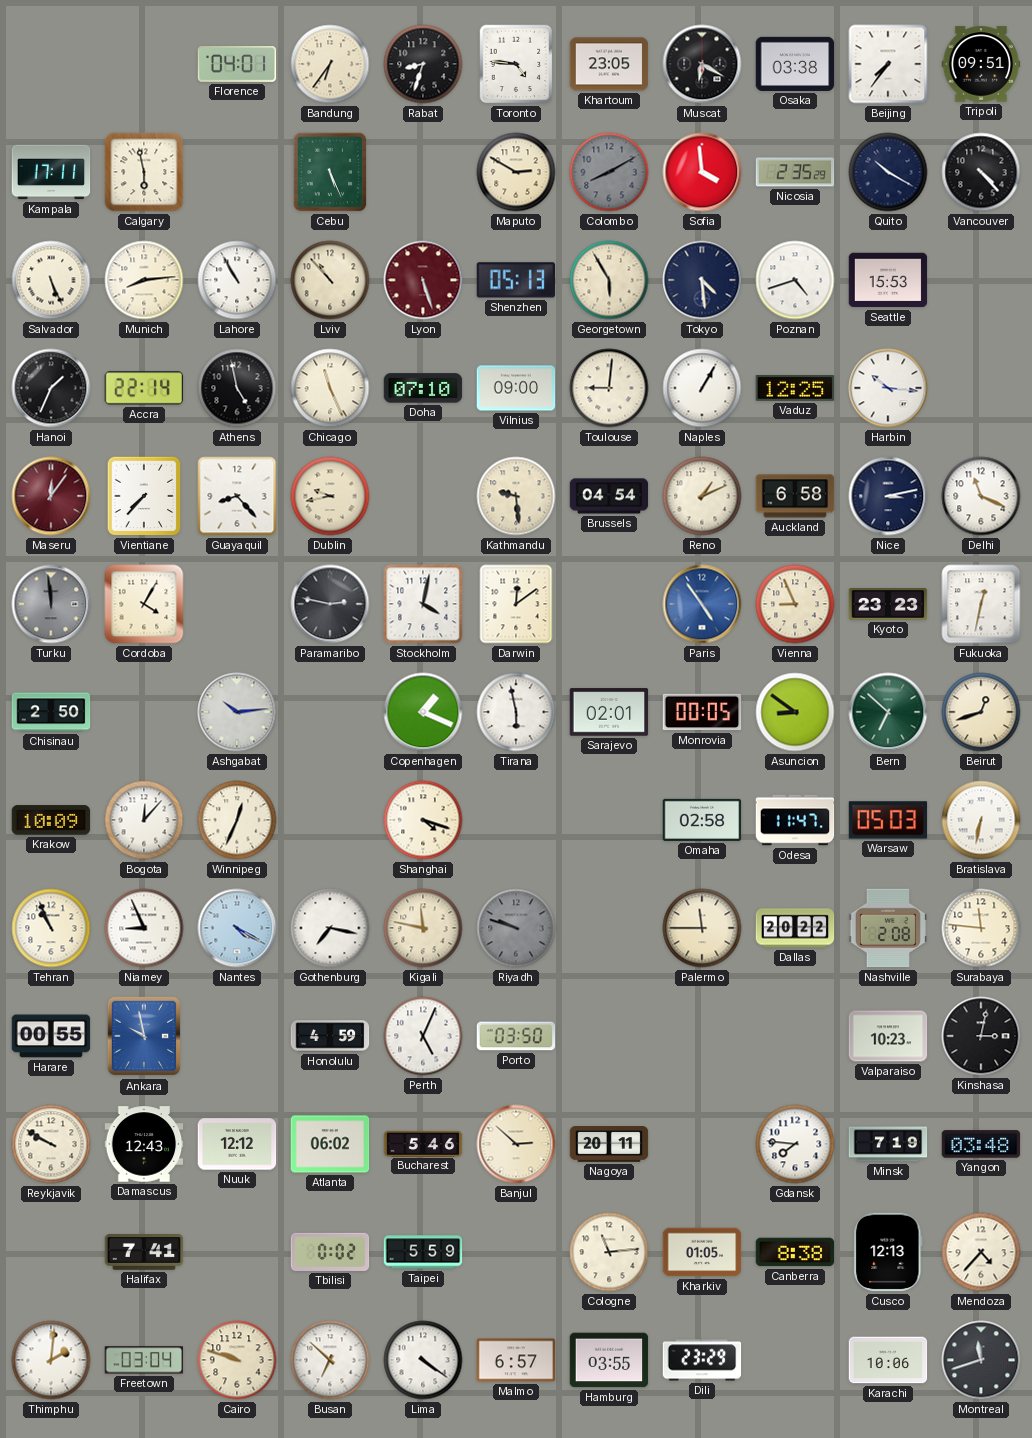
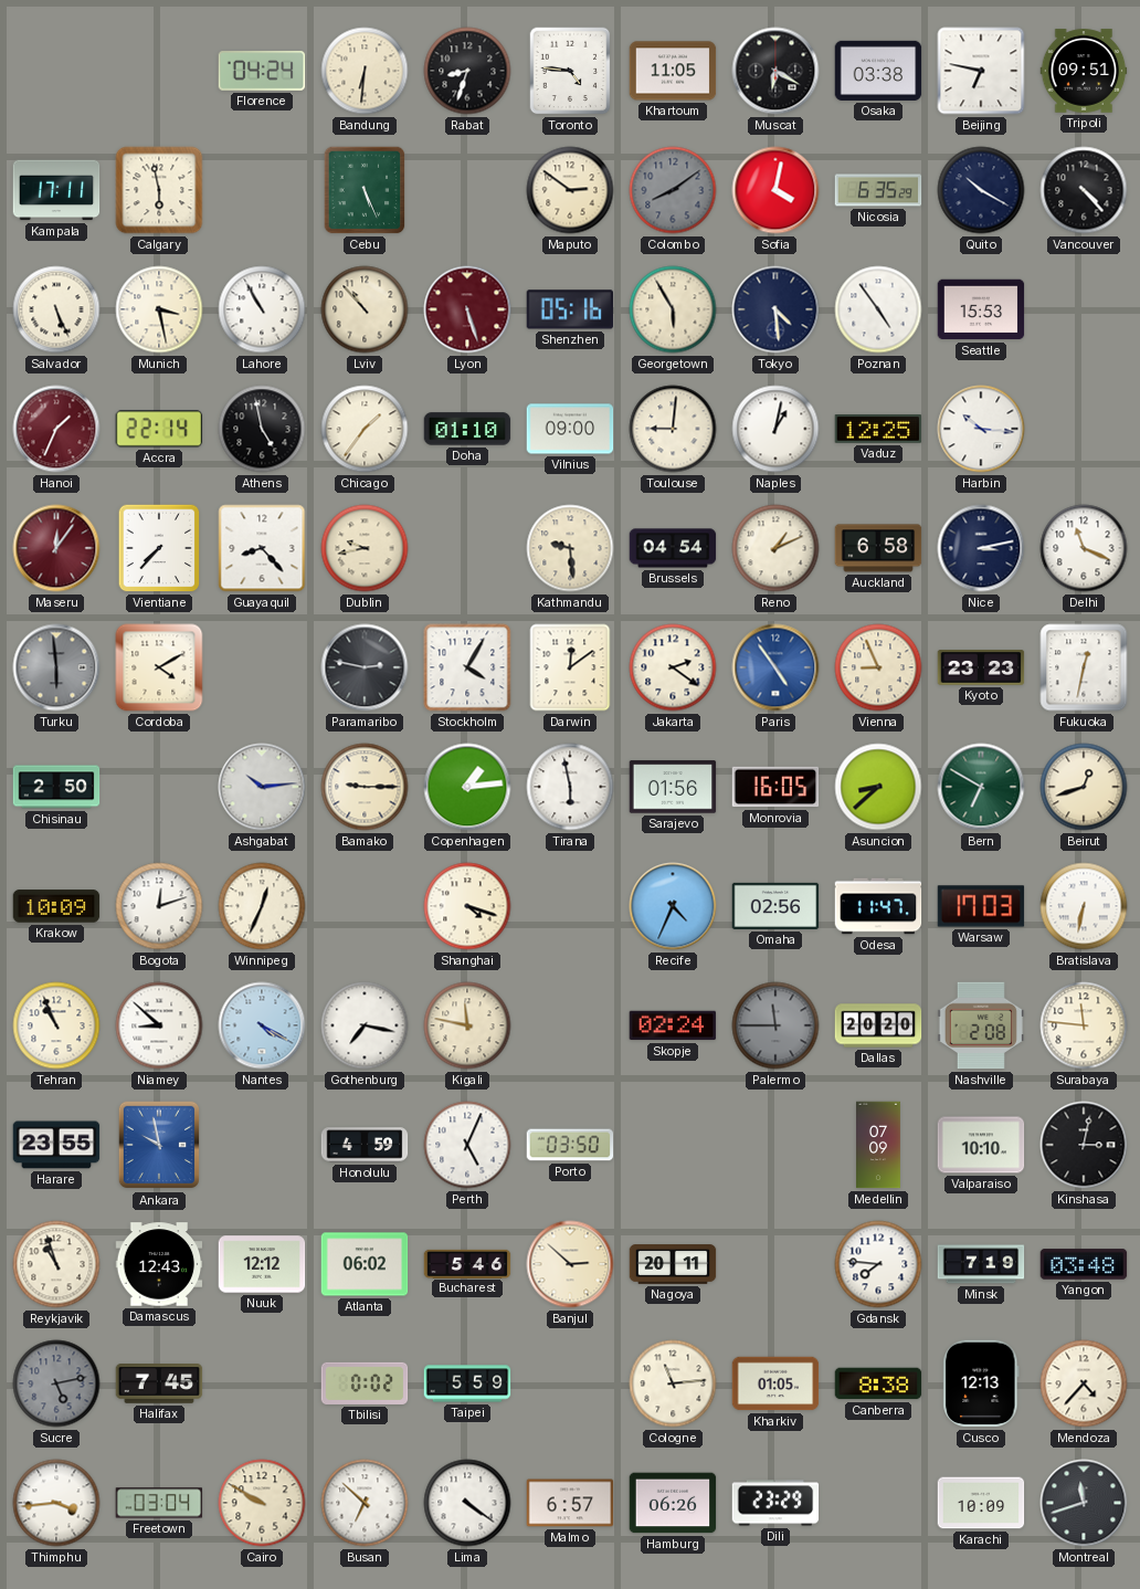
Florence: 04:01 -> 04:24
Bandung: 6:36 -> 6:31
Khartoum: 23:05 -> 11:05
Beijing: 7:36 -> 6:47
Maputo: 2:50 -> 2:51
Colombo: 8:10 -> 8:09
Sofia: 3:59 -> 4:02
Nicosia: 2:35 -> 6:35
Munich: 8:14 -> 3:28
Shenzhen: 05:13 -> 05:16
Poznan: 4:42 -> 4:54
Hanoi dial: black -> burgundy
Chicago: 11:26 -> 1:36
Doha: 07:10 -> 01:10
Naples: 1:05 -> 1:02
Turku: 11:59 -> 5:59
Cordoba: 4:05 -> 4:10
Stockholm: 4:02 -> 4:05
Jakarta: none -> 2:21
Bamako: none -> 9:15
Copenhagen: 1:19 -> 1:14
Sarajevo: 02:01 -> 01:56
Monrovia: 00:05 -> 16:05
Asuncion: 8:51 -> 8:38
Bern: 6:52 -> 6:50
Bogota: 12:07 -> 12:12
Recife: none -> 4:34
Omaha: 02:58 -> 02:56
Warsaw: 05:03 -> 17:03
Niamey: 8:56 -> 8:52
Riyadh: 9:48 -> none
Skopje: none -> 02:24
Palermo dial: cream -> grey
Dallas: 20:22 -> 20:20
Harare: 00:55 -> 23:55
Medellin: none -> 07:09
Valparaiso: 10:23 -> 10:10
Reykjavik: 9:50 -> 10:57
Sucre: none -> 5:13
Halifax: 7:41 -> 7:45
Thimphu: 2:01 -> 3:44
Cairo: 9:48 -> 9:50
Hamburg: 03:55 -> 06:26
Karachi: 10:06 -> 10:09
